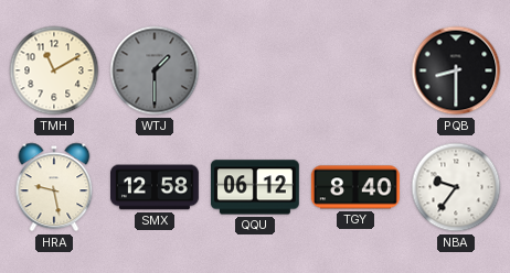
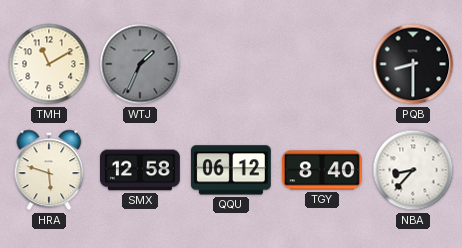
WTJ: 1:30 -> 1:34
HRA: 9:28 -> 5:48
NBA: 9:36 -> 8:37
